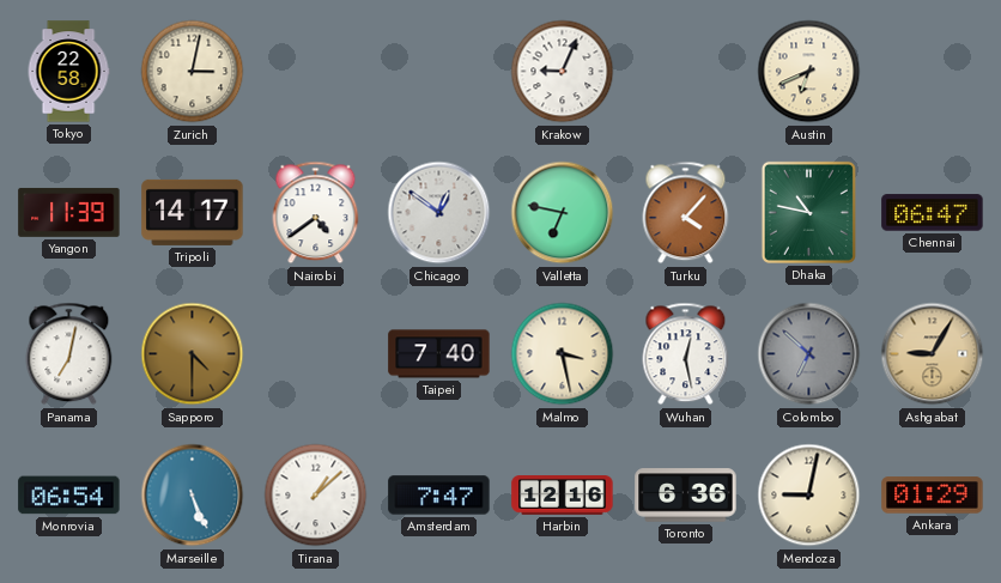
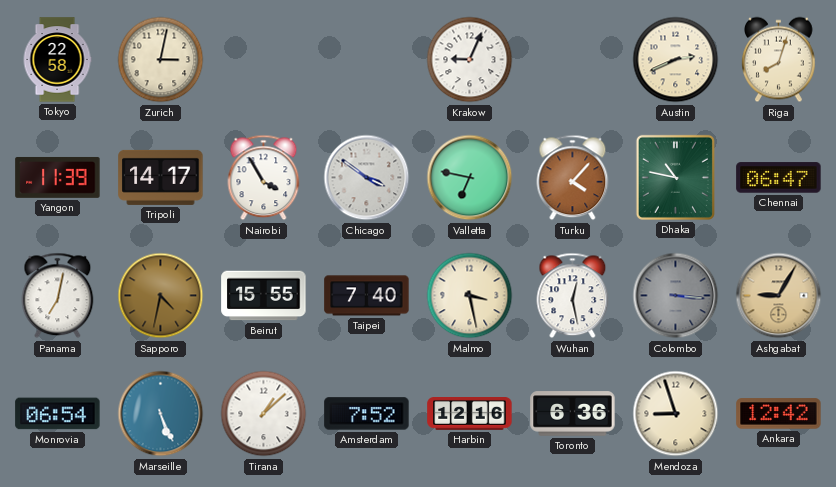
Austin: 6:41 -> 2:41
Riga: none -> 8:03
Nairobi: 4:39 -> 3:55
Chicago: 12:51 -> 3:51
Sapporo: 4:30 -> 4:32
Beirut: none -> 15:55
Colombo: 6:52 -> 3:16
Amsterdam: 7:47 -> 7:52
Mendoza: 9:02 -> 8:57
Ankara: 01:29 -> 12:42
